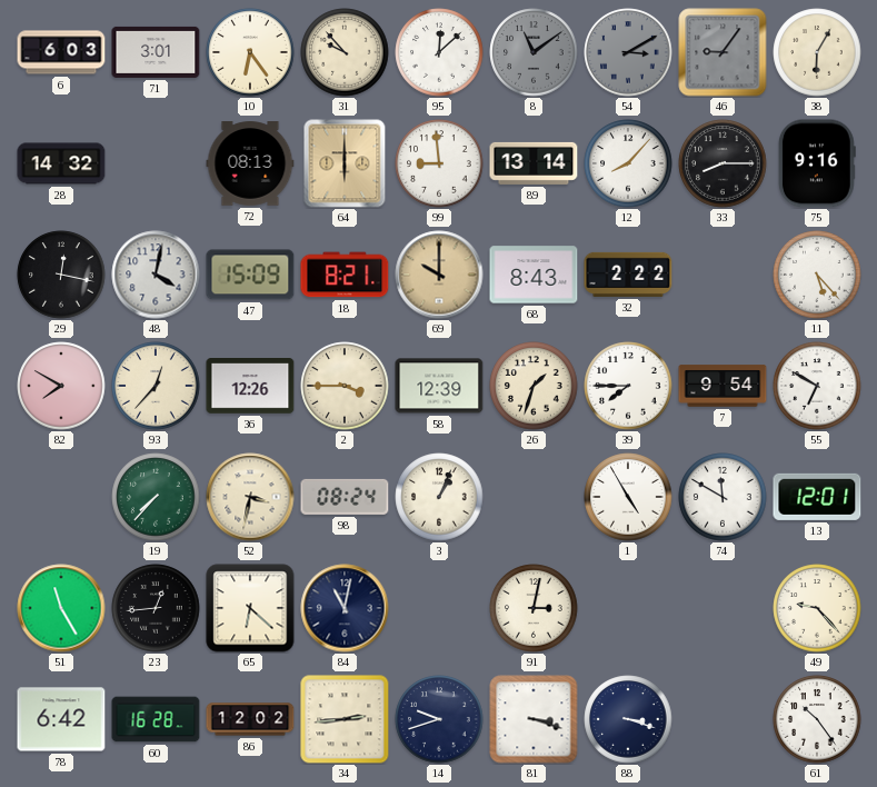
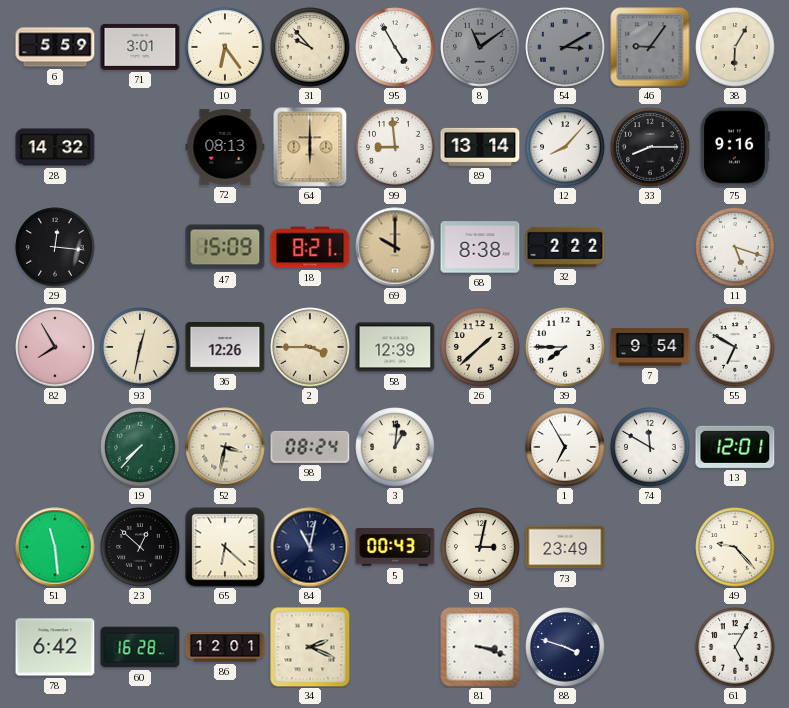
6: 6:03 -> 5:59
95: 12:08 -> 4:55
29: 12:17 -> 12:16
48: 4:02 -> none
68: 8:43 -> 8:38
11: 5:23 -> 5:18
82: 7:50 -> 7:55
93: 12:37 -> 12:32
26: 1:33 -> 1:38
3: 1:04 -> 1:01
1: 4:55 -> 6:55
51: 11:25 -> 11:29
23: 12:44 -> 12:52
5: none -> 00:43
73: none -> 23:49
86: 12:02 -> 12:01
34: 2:44 -> 2:19
14: 9:42 -> none
88: 3:18 -> 3:48
61: 10:24 -> 5:05
